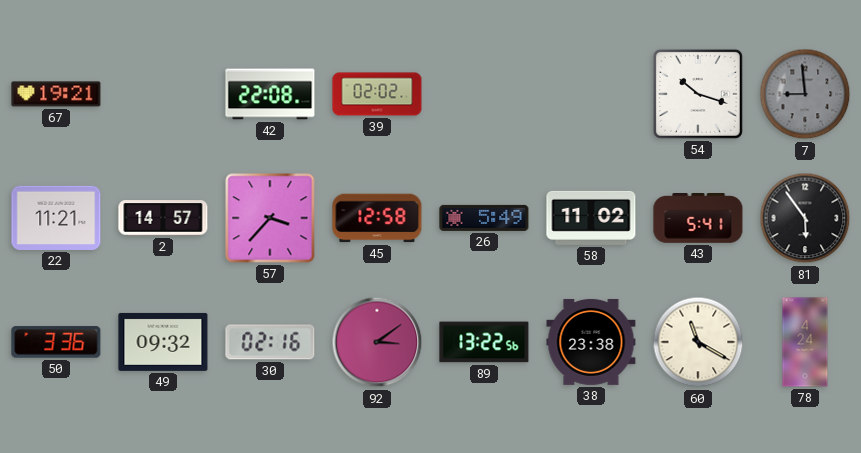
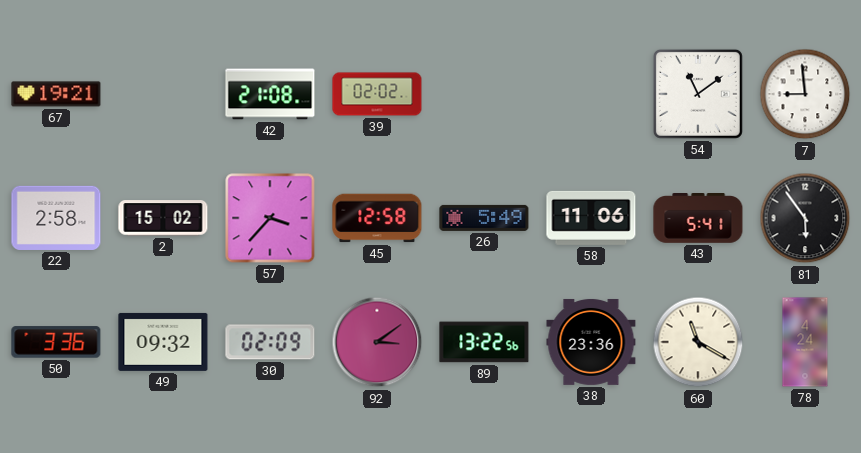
42: 22:08 -> 21:08
54: 10:18 -> 11:09
7 dial: grey -> white
22: 11:21 -> 2:58
2: 14:57 -> 15:02
58: 11:02 -> 11:06
30: 02:16 -> 02:09
38: 23:38 -> 23:36
